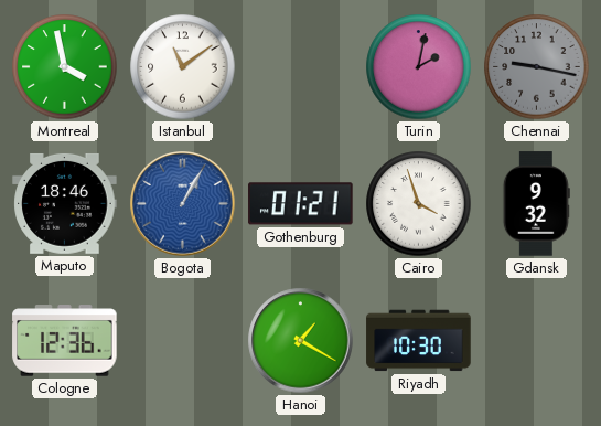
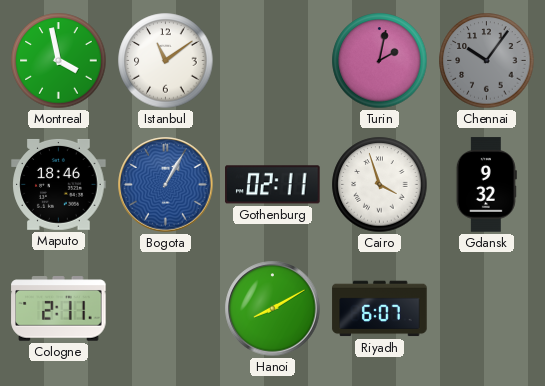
Chennai: 9:17 -> 10:06
Gothenburg: 01:21 -> 02:11
Cologne: 12:36 -> 2:11
Hanoi: 1:20 -> 8:10
Riyadh: 10:30 -> 6:07
